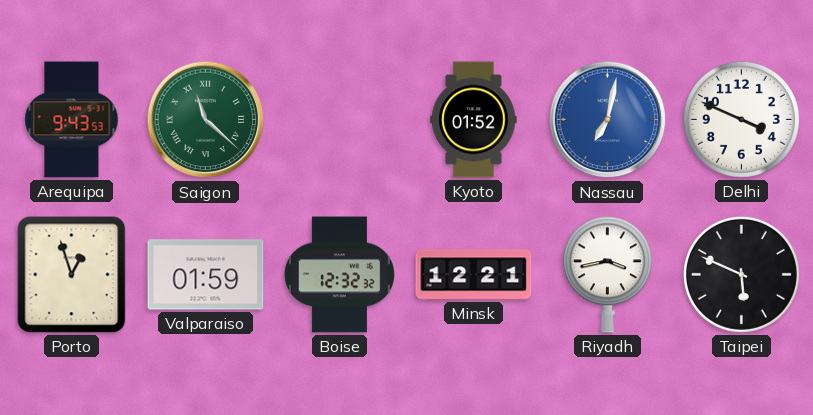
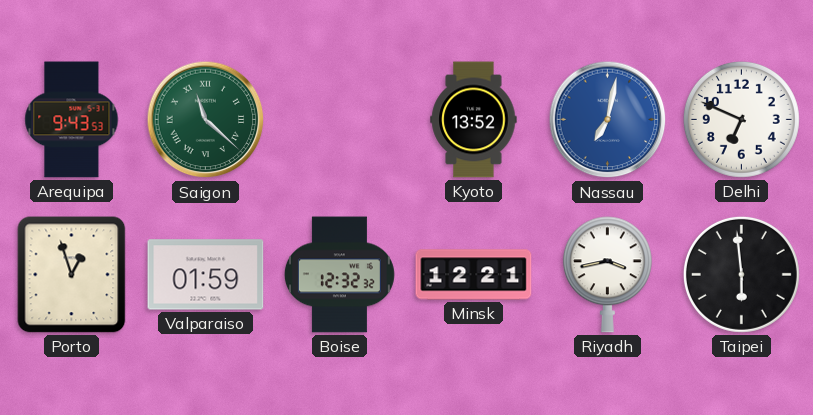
Kyoto: 01:52 -> 13:52
Delhi: 3:49 -> 6:49
Taipei: 5:49 -> 5:59
